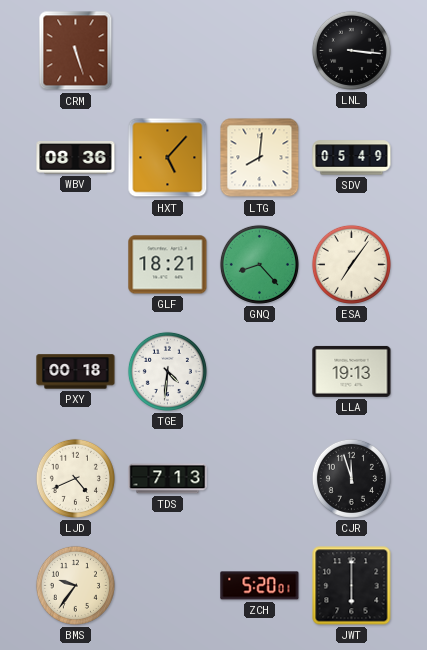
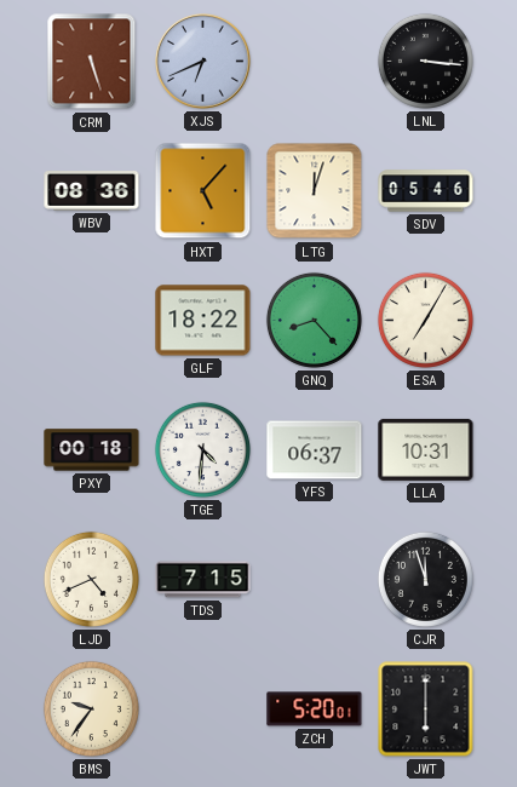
XJS: none -> 6:41
LTG: 8:01 -> 12:03
SDV: 05:49 -> 05:46
GLF: 18:21 -> 18:22
ESA: 7:06 -> 7:05
YFS: none -> 06:37
LLA: 19:13 -> 10:31
TDS: 7:13 -> 7:15
